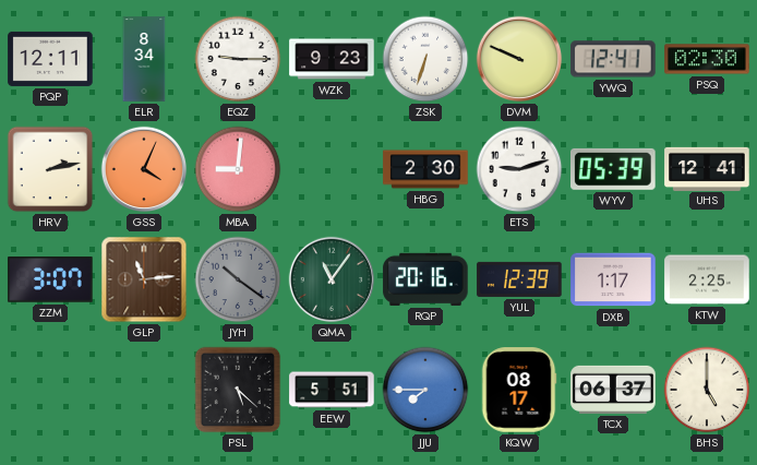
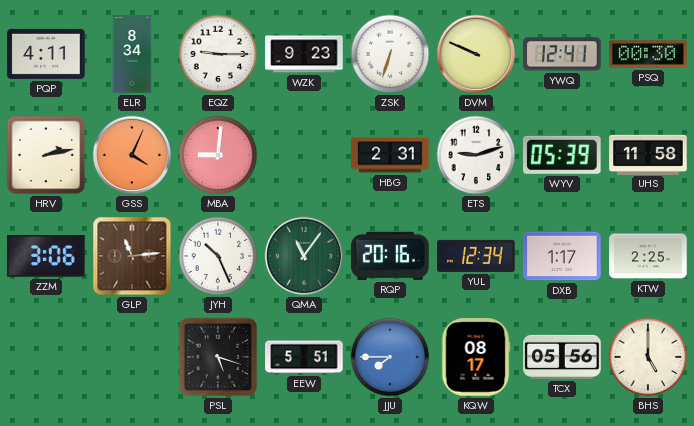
PQP: 12:11 -> 4:11
PSQ: 02:30 -> 00:30
HBG: 2:30 -> 2:31
UHS: 12:41 -> 11:58
ZZM: 3:07 -> 3:06
JYH: 10:21 -> 10:26
JYH dial: grey -> white
YUL: 12:39 -> 12:34
PSL: 5:22 -> 5:18
TCX: 06:37 -> 05:56
